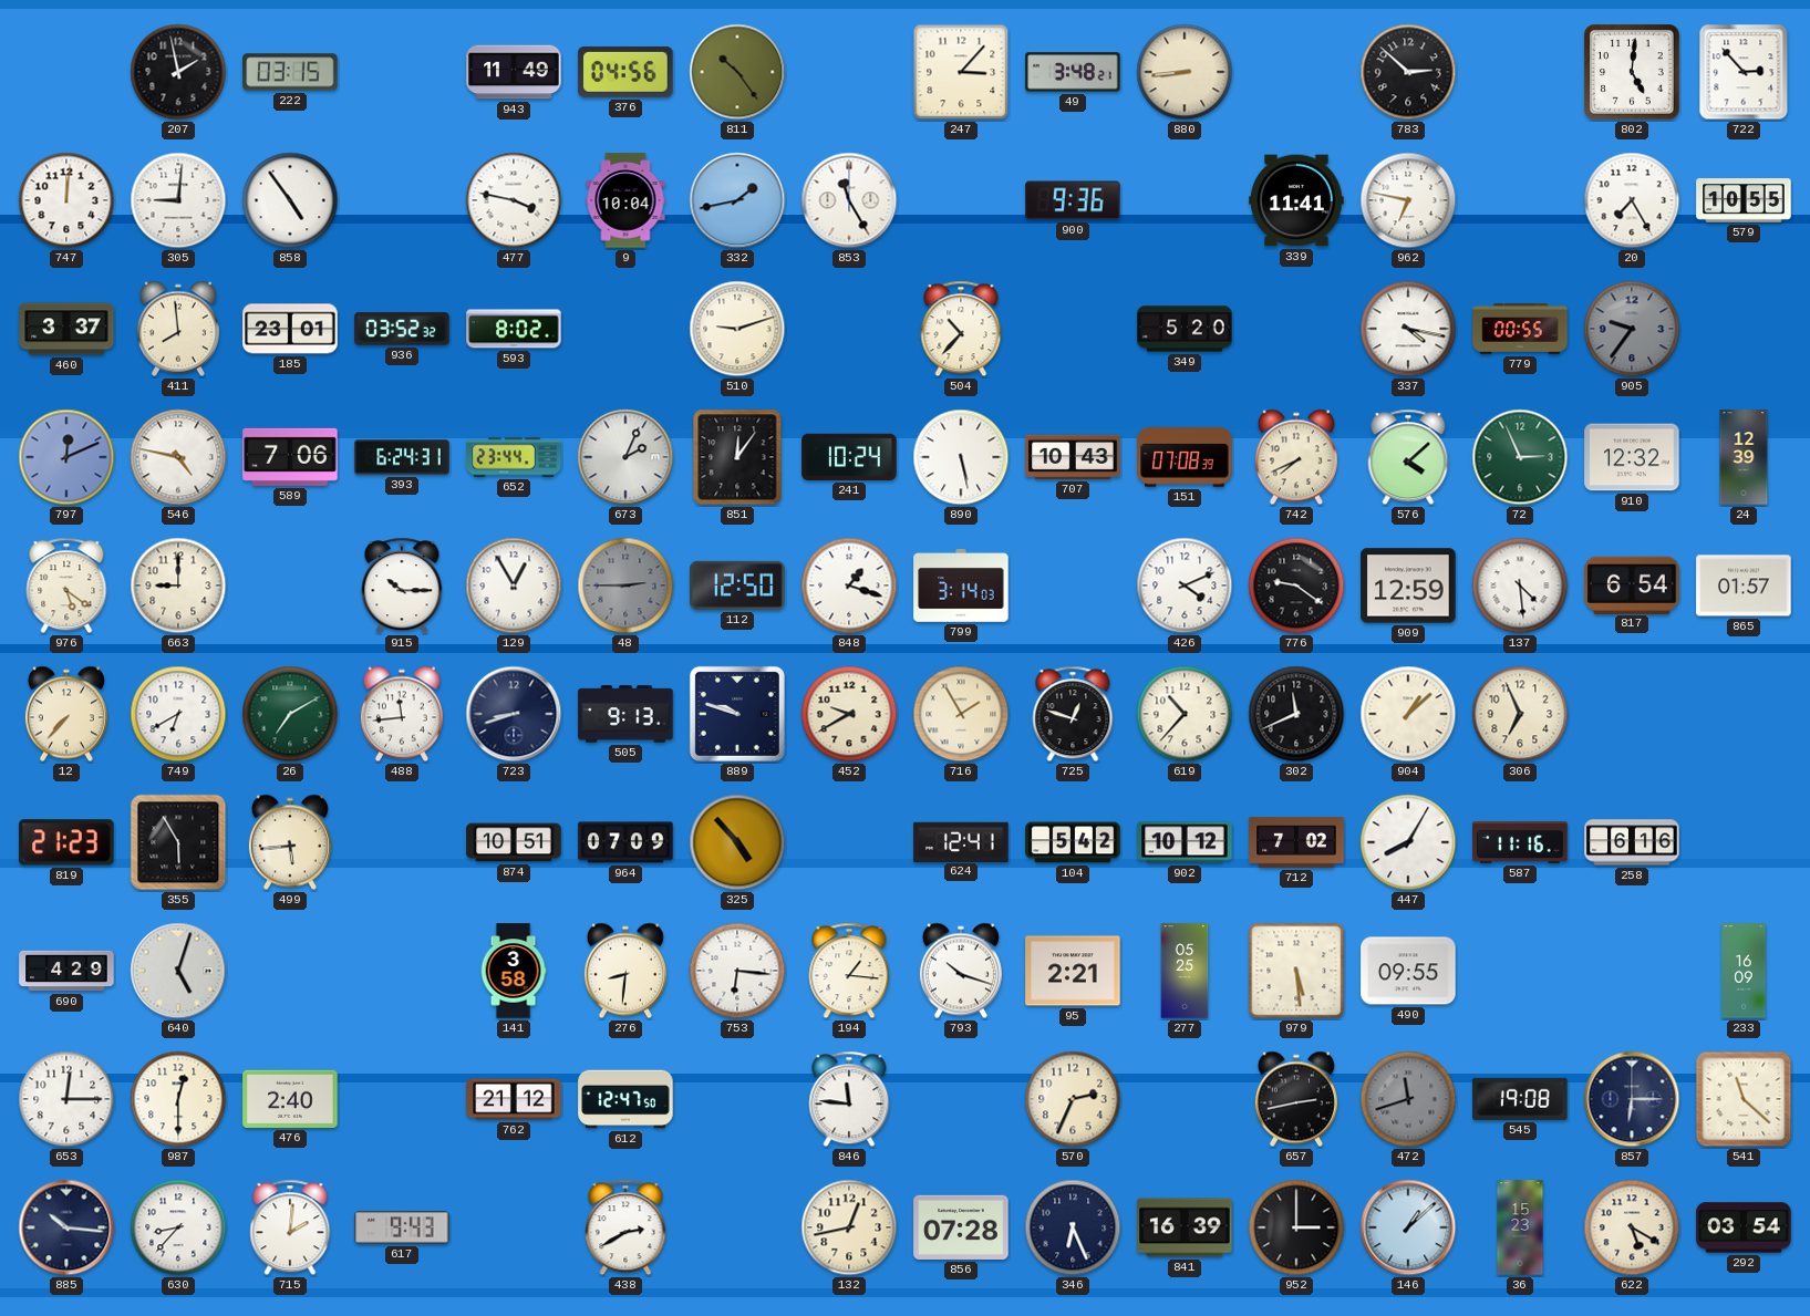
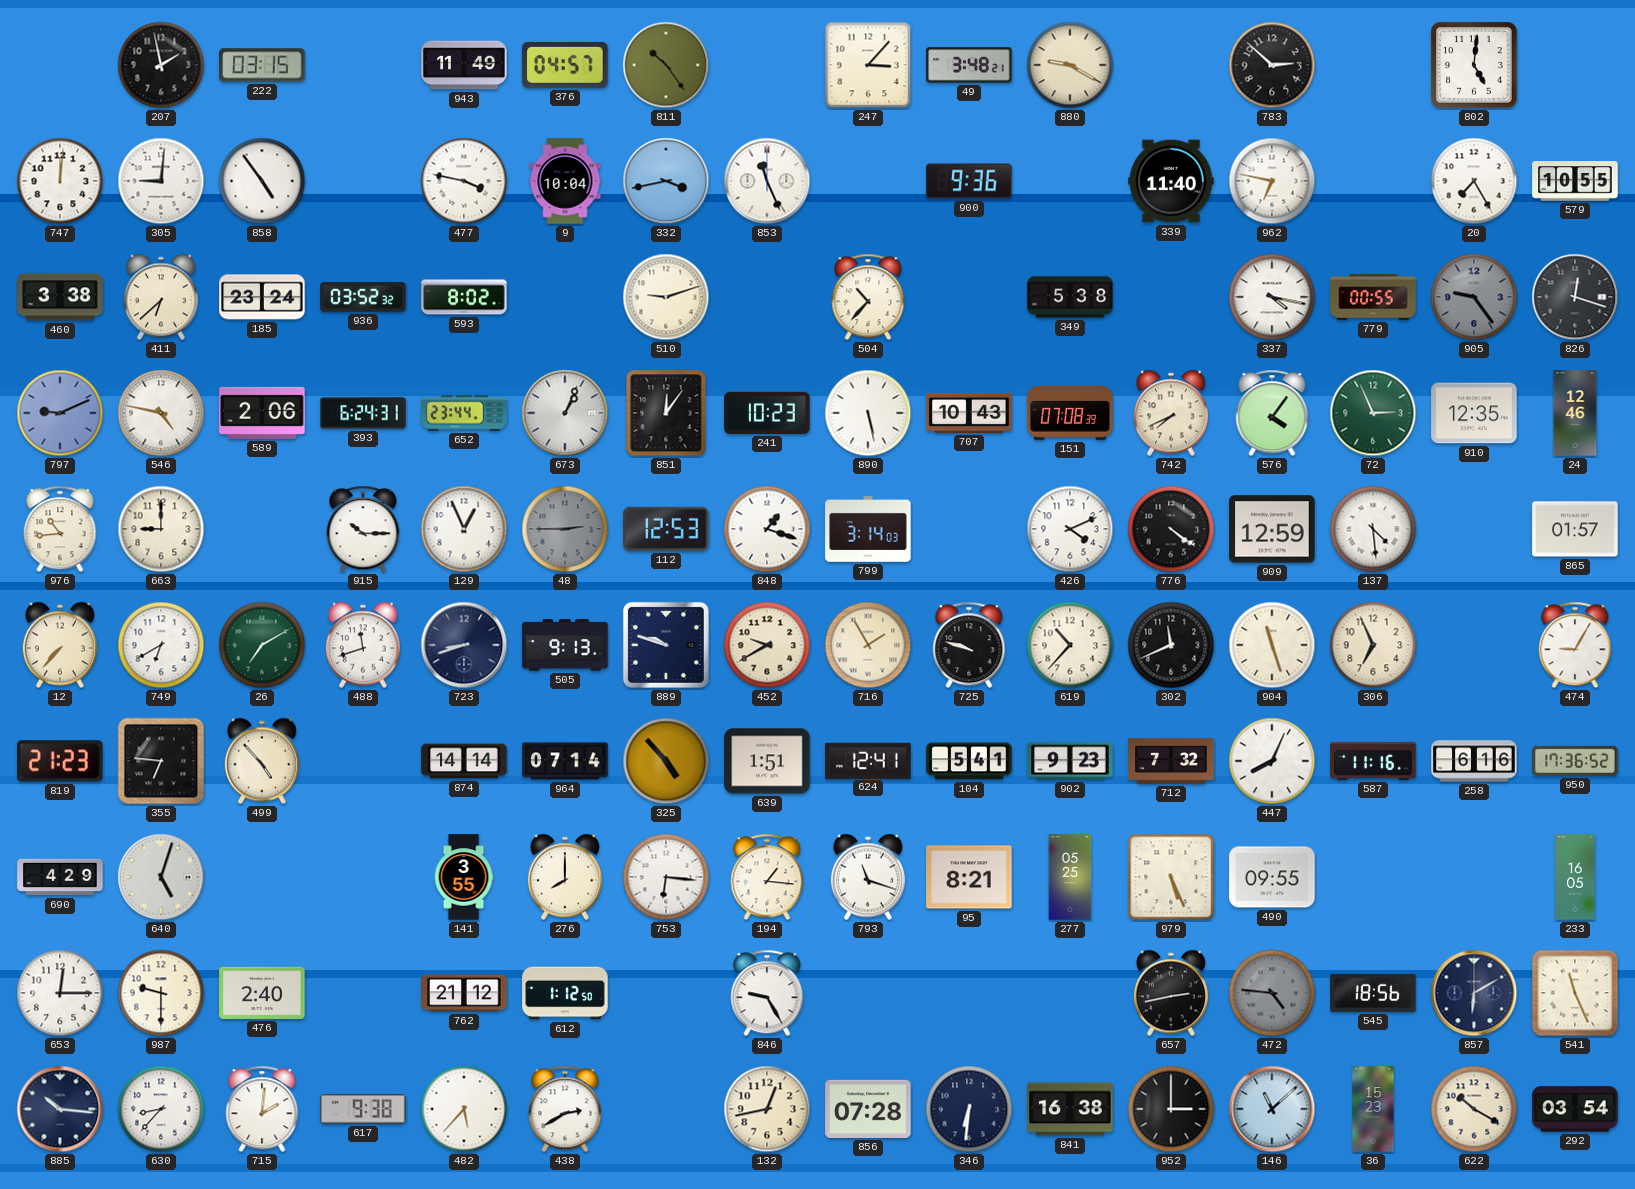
376: 04:56 -> 04:57
880: 8:44 -> 9:20
722: 2:53 -> none
332: 1:43 -> 3:43
853: 11:25 -> 11:26
339: 11:41 -> 11:40
460: 3:37 -> 3:38
411: 7:59 -> 6:38
185: 23:01 -> 23:24
349: 5:20 -> 5:38
905: 9:36 -> 9:24
826: none -> 12:18
797: 12:11 -> 9:11
589: 7:06 -> 2:06
673: 2:04 -> 1:04
241: 10:24 -> 10:23
576: 4:08 -> 4:06
910: 12:32 -> 12:35
24: 12:39 -> 12:46
976: 5:21 -> 10:44
129: 12:55 -> 12:56
112: 12:50 -> 12:53
776: 9:21 -> 4:21
817: 6:54 -> none
488: 11:44 -> 11:42
725: 12:48 -> 9:48
904: 1:08 -> 11:27
474: none -> 9:05
355: 5:55 -> 6:46
499: 5:44 -> 4:53
874: 10:51 -> 14:14
964: 07:09 -> 07:14
639: none -> 1:51
104: 5:42 -> 5:41
902: 10:12 -> 9:23
712: 7:02 -> 7:32
447: 8:05 -> 8:04
950: none -> 17:36
141: 3:58 -> 3:55
276: 8:31 -> 8:00
793: 10:18 -> 11:18
95: 2:21 -> 8:21
979: 5:29 -> 5:26
233: 16:09 -> 16:05
987: 12:30 -> 9:30
612: 12:47 -> 1:12
846: 11:46 -> 9:25
570: 2:34 -> none
472: 11:42 -> 4:46
545: 19:08 -> 18:56
857: 6:15 -> 6:10
541: 11:22 -> 11:26
617: 9:43 -> 9:38
482: none -> 5:37
346: 6:26 -> 6:31
841: 16:39 -> 16:38
146: 1:08 -> 11:08
622: 5:20 -> 10:20
